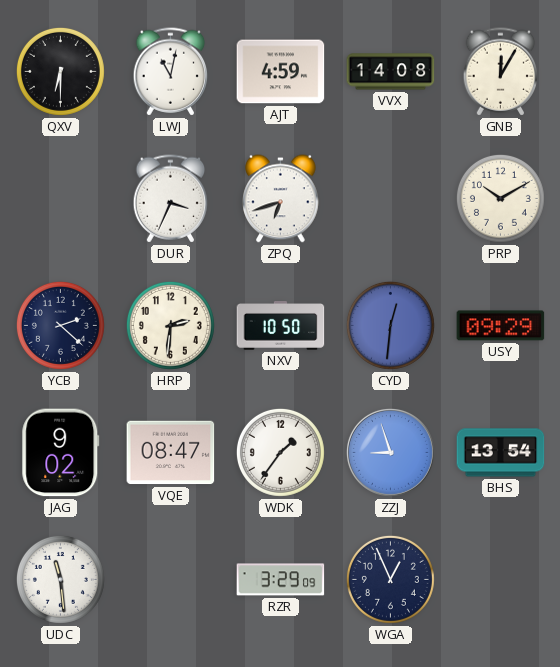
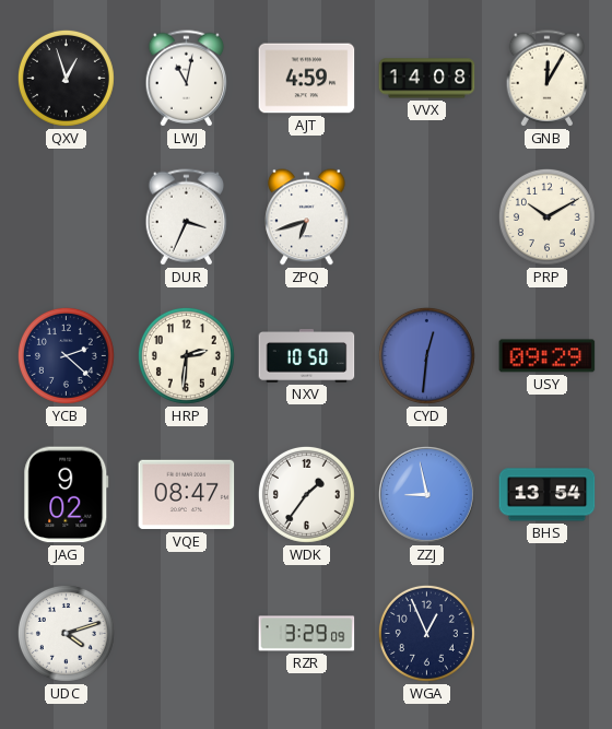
QXV: 6:30 -> 12:57
ZZJ: 8:57 -> 8:58
UDC: 11:29 -> 4:12
